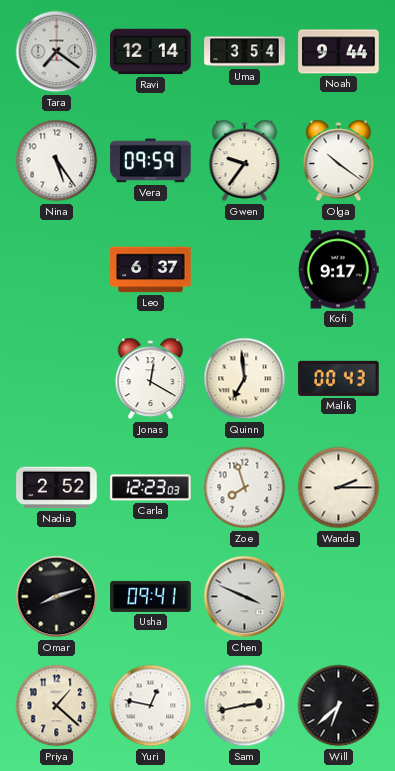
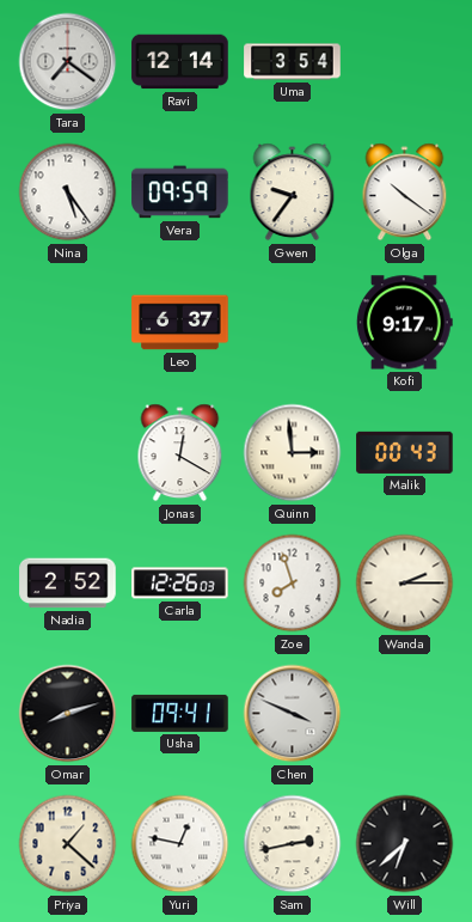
Noah: 9:44 -> none
Quinn: 6:59 -> 2:59
Carla: 12:23 -> 12:26
